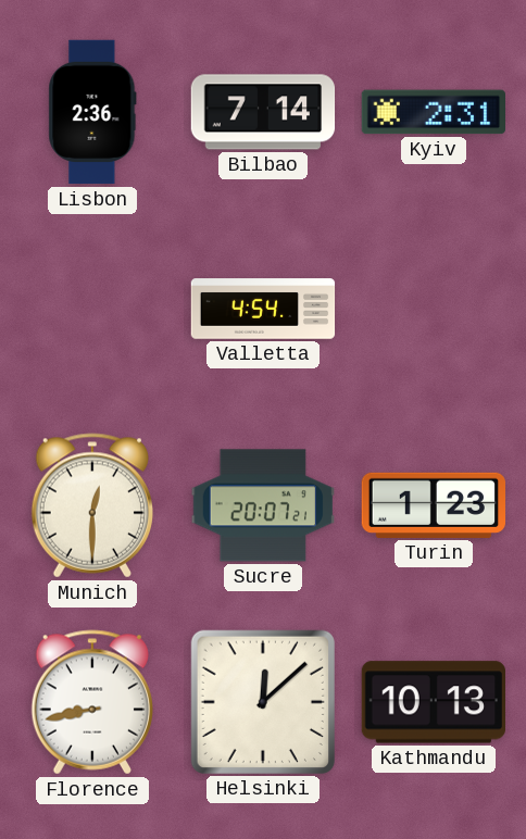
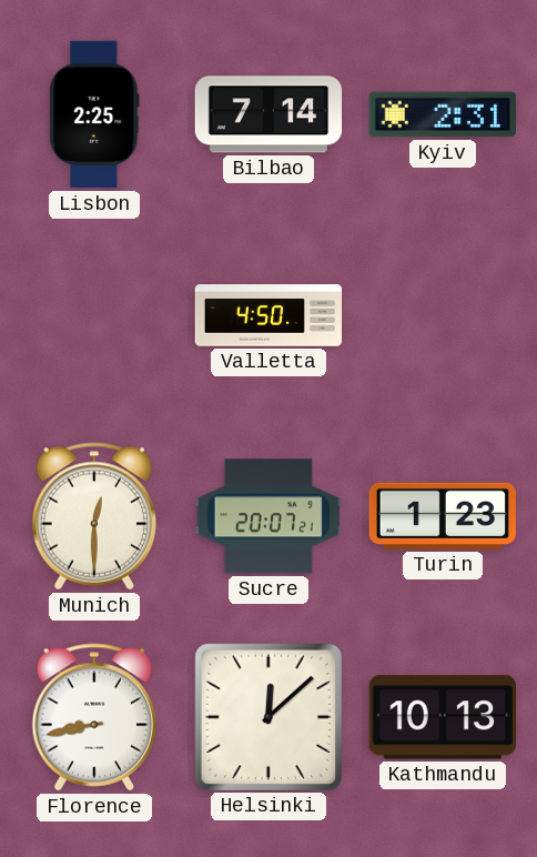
Lisbon: 2:36 -> 2:25
Valletta: 4:54 -> 4:50
